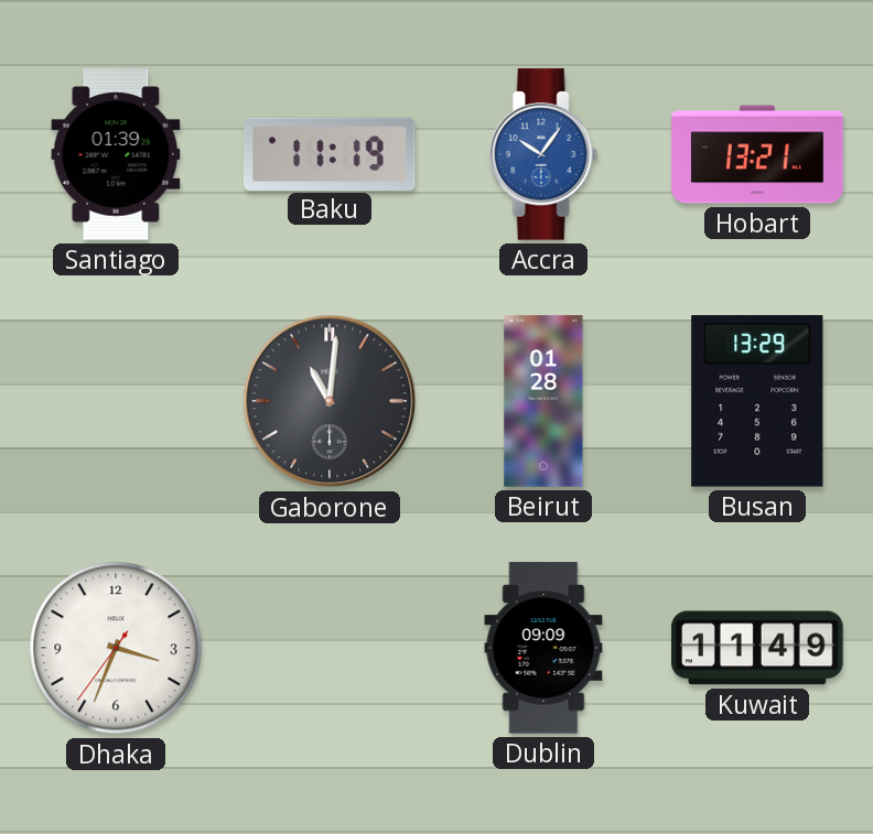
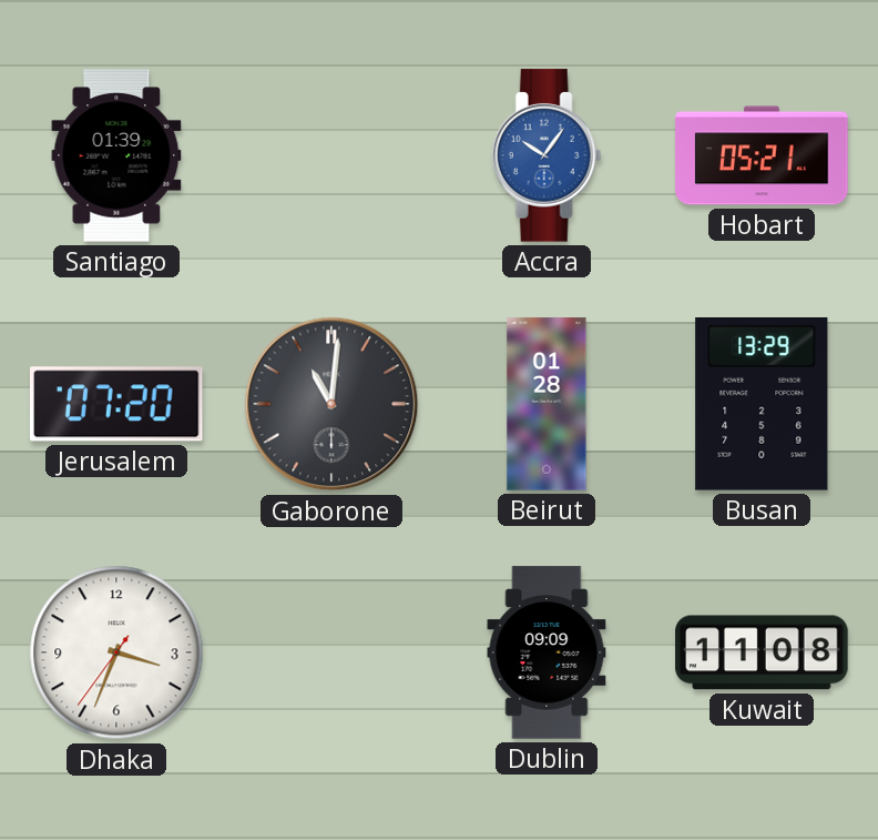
Baku: 11:19 -> none
Hobart: 13:21 -> 05:21
Jerusalem: none -> 07:20
Kuwait: 11:49 -> 11:08
